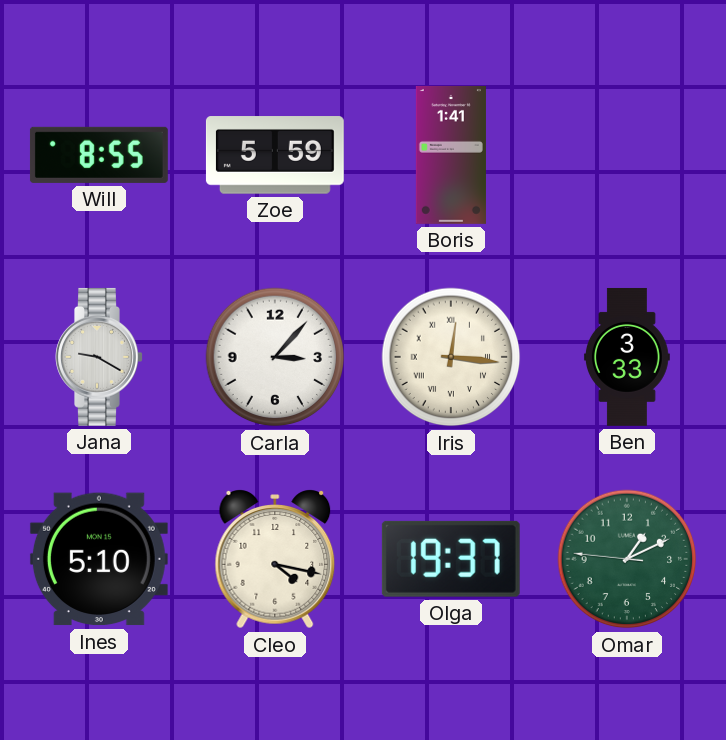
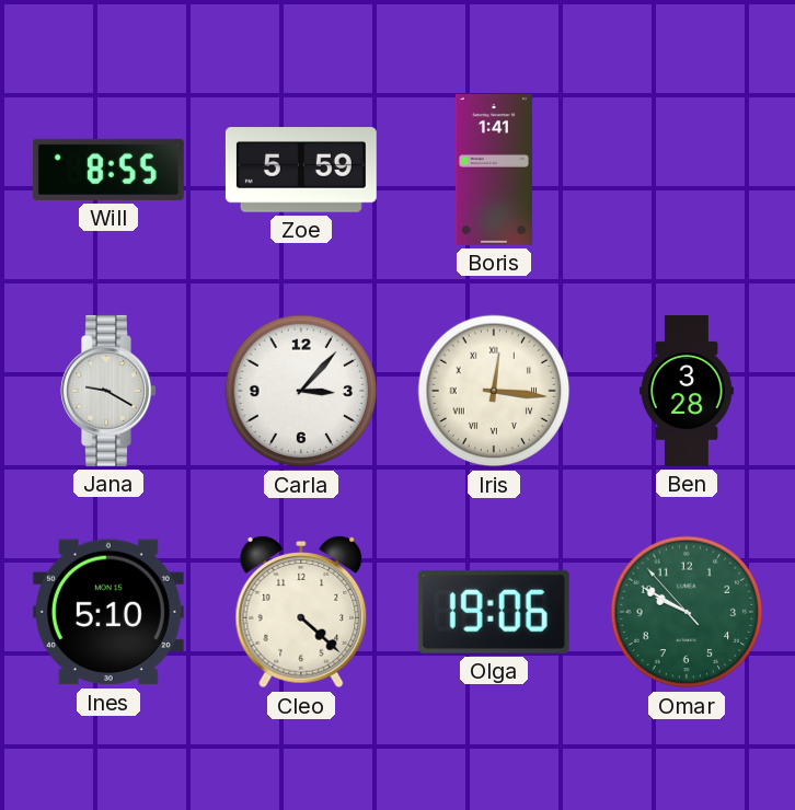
Ben: 3:33 -> 3:28
Cleo: 4:17 -> 4:22
Olga: 19:37 -> 19:06
Omar: 1:10 -> 9:49
